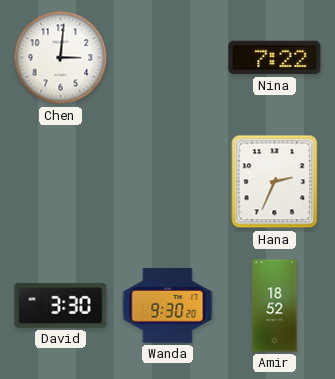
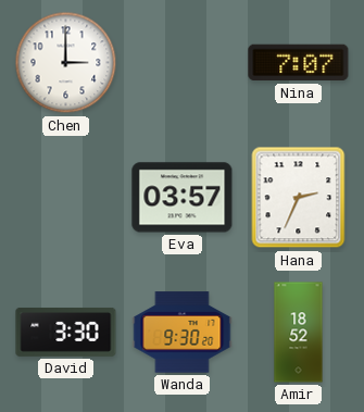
Chen: 3:01 -> 3:00
Nina: 7:22 -> 7:07
Eva: none -> 03:57
